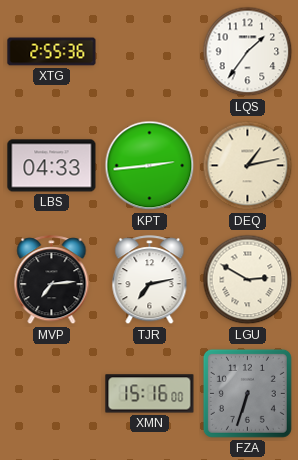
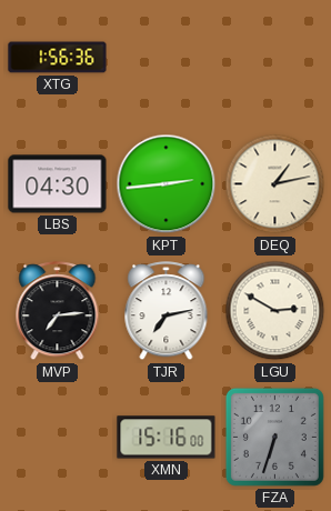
XTG: 2:55 -> 1:56
LQS: 1:36 -> none
LBS: 04:33 -> 04:30
